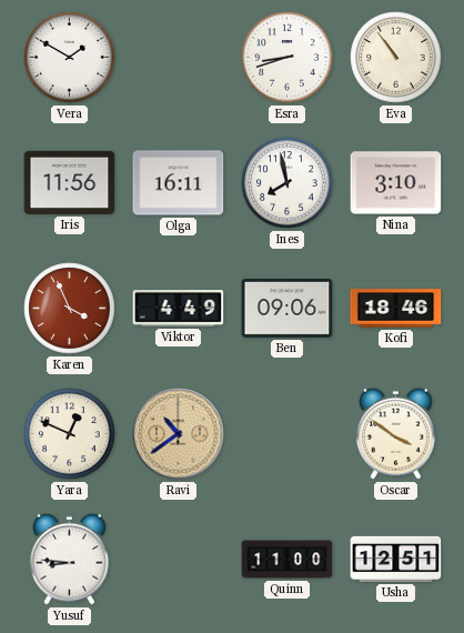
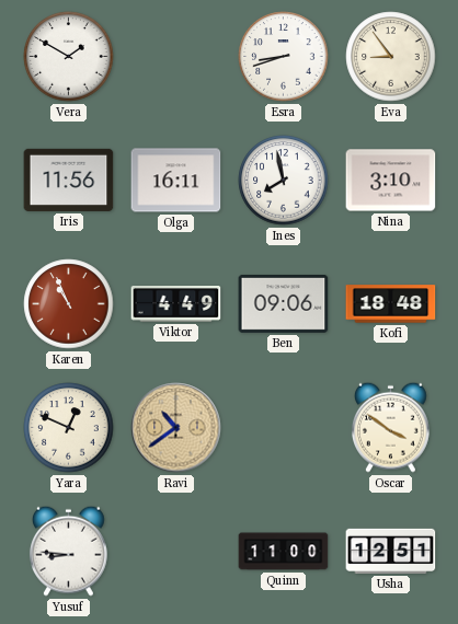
Eva: 10:54 -> 8:54
Karen: 3:56 -> 10:56
Kofi: 18:46 -> 18:48
